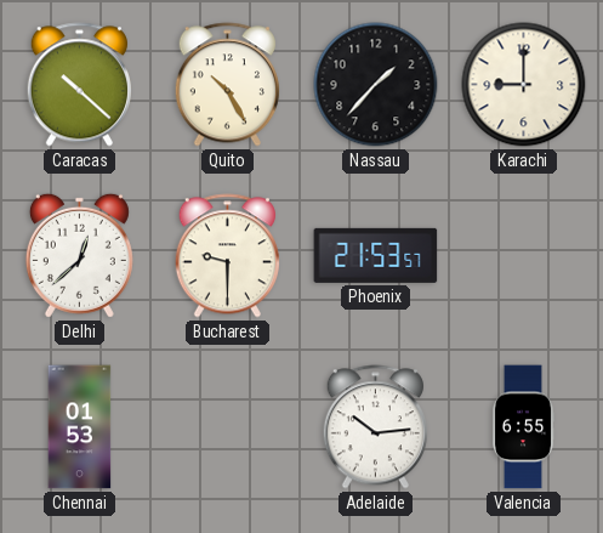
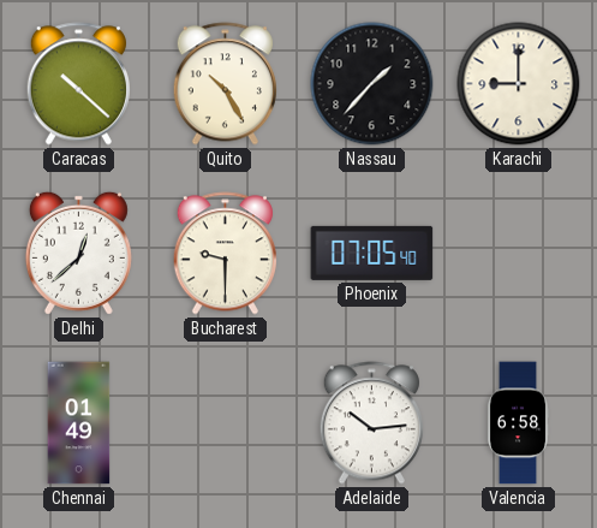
Phoenix: 21:53 -> 07:05
Chennai: 01:53 -> 01:49
Valencia: 6:55 -> 6:58
